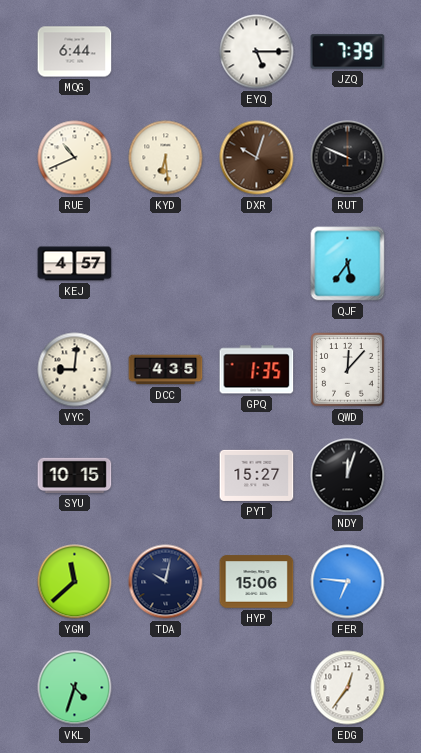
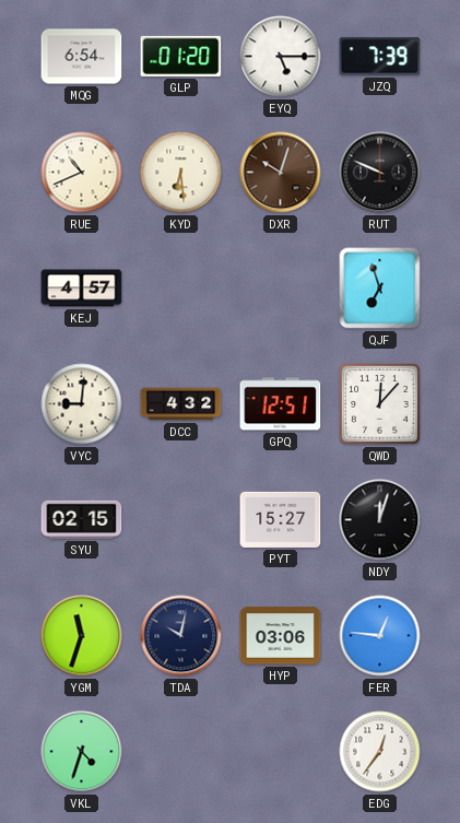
MQG: 6:44 -> 6:54
GLP: none -> 01:20
QJF: 5:36 -> 6:57
DCC: 4:35 -> 4:32
GPQ: 1:35 -> 12:51
SYU: 10:15 -> 02:15
YGM: 11:38 -> 11:33
HYP: 15:06 -> 03:06
FER: 6:46 -> 12:46
